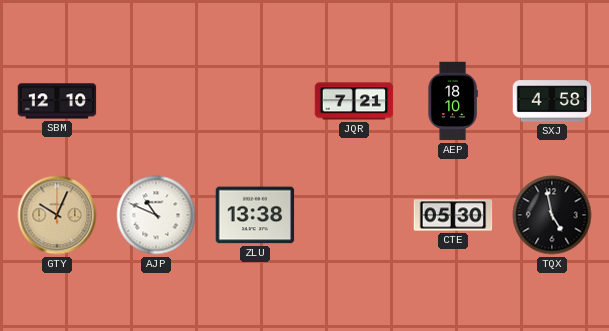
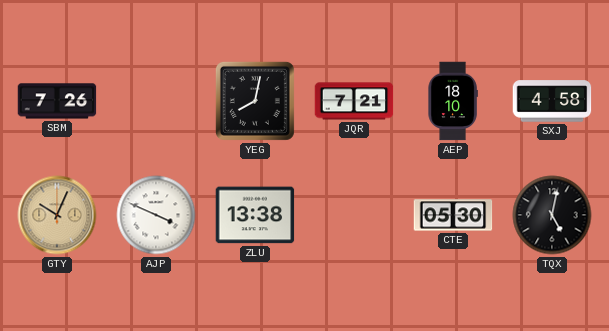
SBM: 12:10 -> 7:26
YEG: none -> 8:02
AJP: 10:49 -> 3:49
TQX: 4:58 -> 5:02
